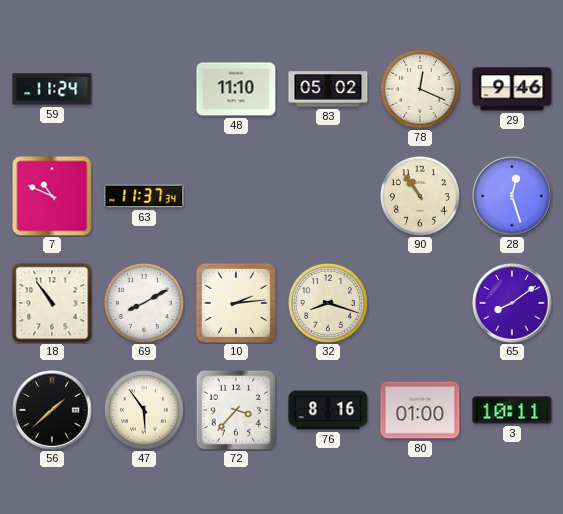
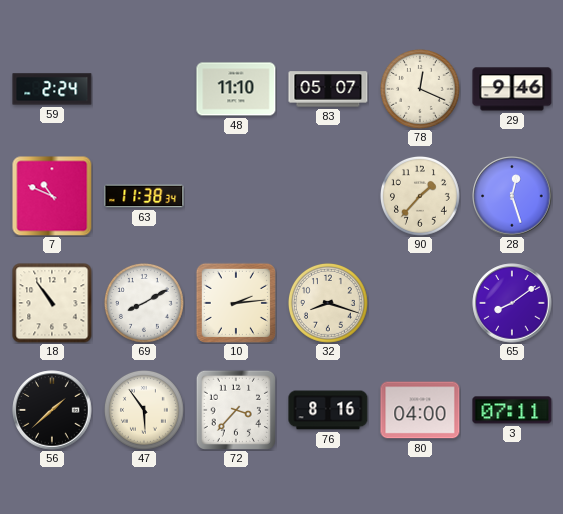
59: 11:24 -> 2:24
83: 05:02 -> 05:07
63: 11:37 -> 11:38
90: 10:54 -> 1:37
80: 01:00 -> 04:00
3: 10:11 -> 07:11
